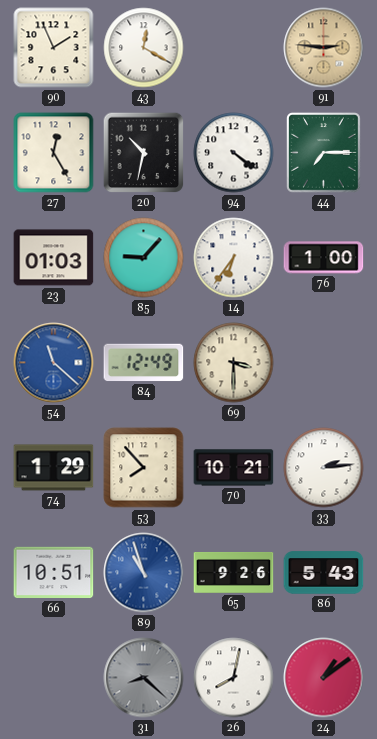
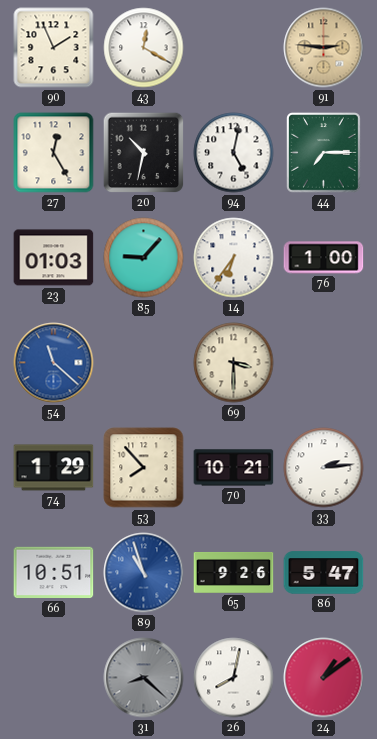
94: 4:21 -> 5:02
84: 12:49 -> none
86: 5:43 -> 5:47
